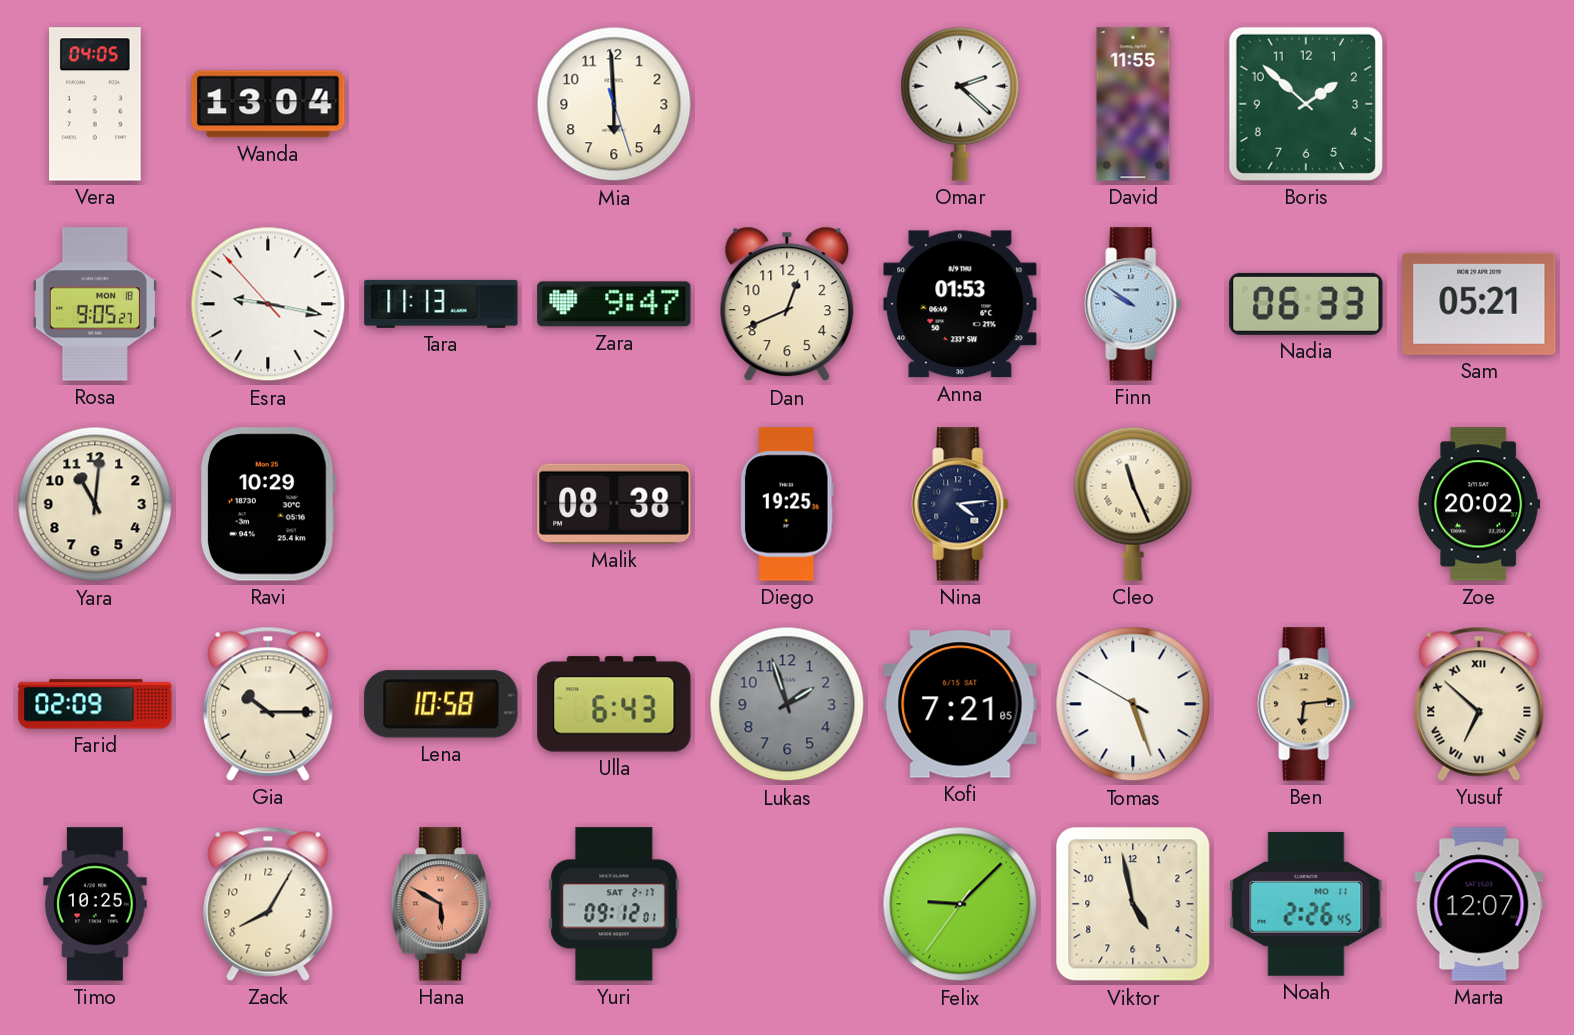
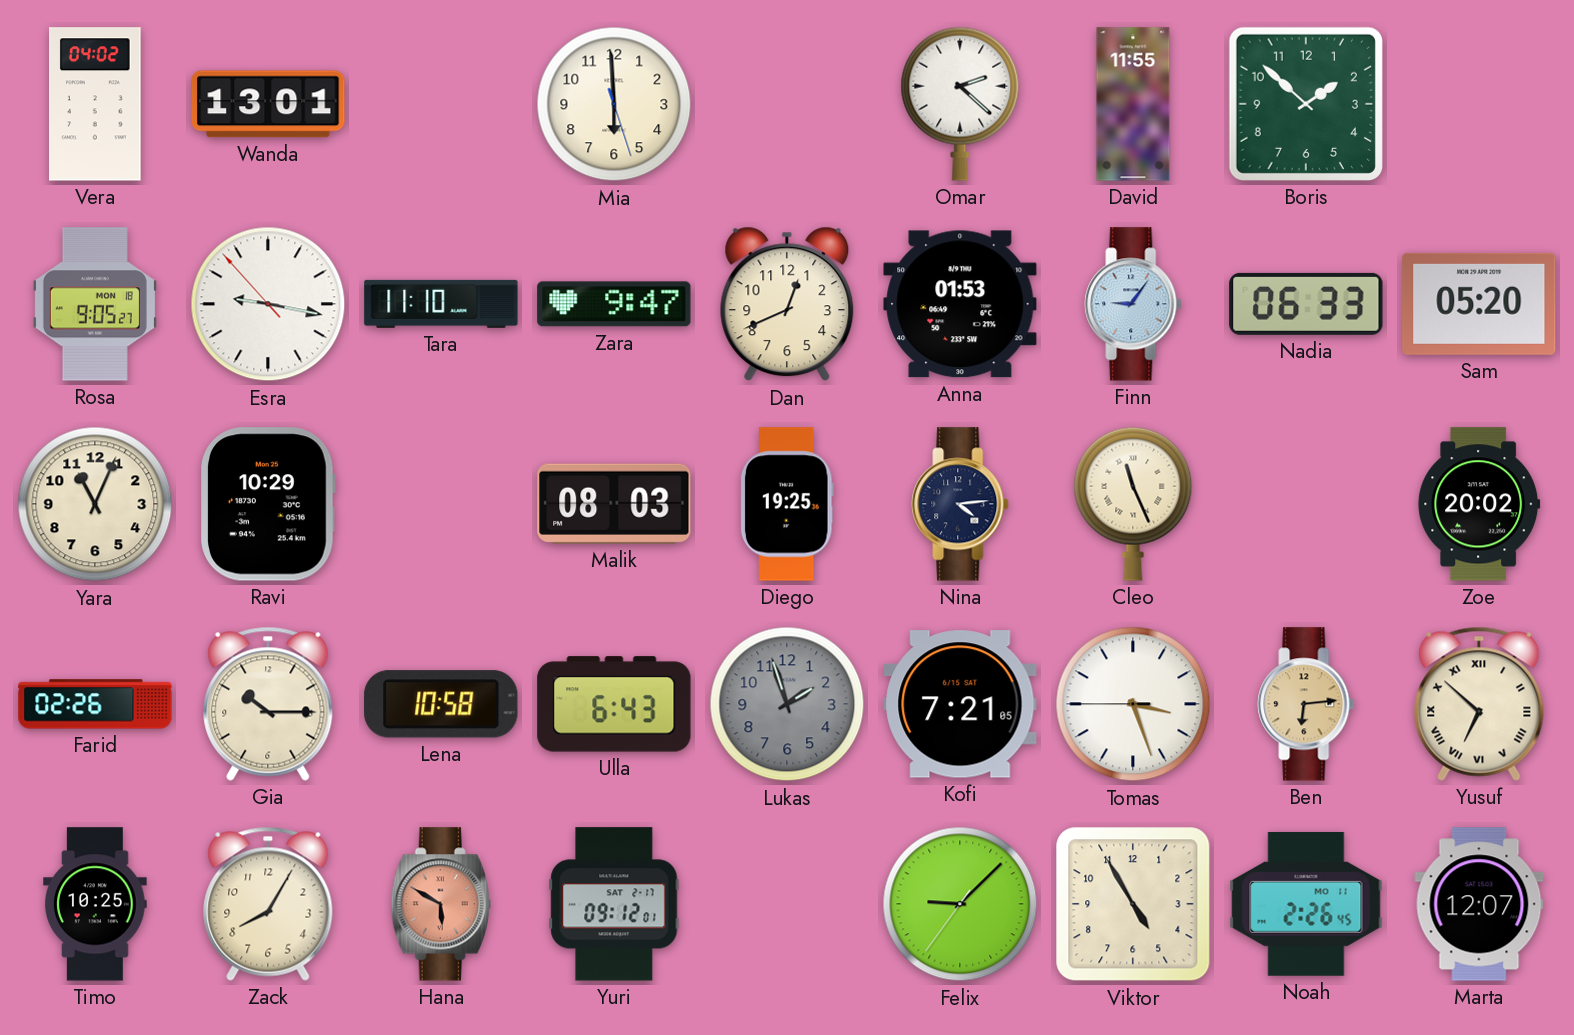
Vera: 04:05 -> 04:02
Wanda: 13:04 -> 13:01
Tara: 11:13 -> 11:10
Finn: 9:51 -> 9:06
Sam: 05:21 -> 05:20
Yara: 11:01 -> 11:04
Malik: 08:38 -> 08:03
Farid: 02:09 -> 02:26
Tomas: 5:26 -> 3:26
Viktor: 4:58 -> 4:55
